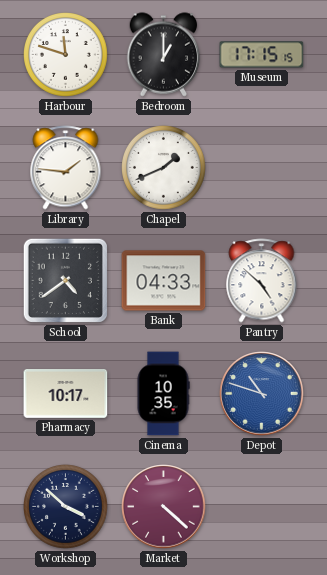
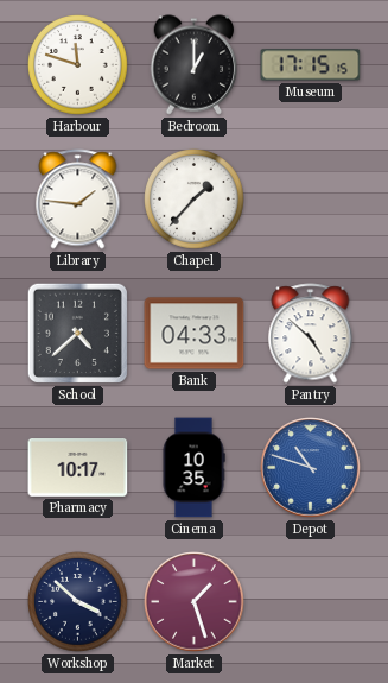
Chapel: 1:41 -> 1:37
School: 4:39 -> 4:38
Market: 4:22 -> 1:27
